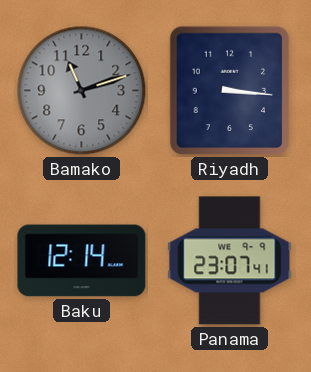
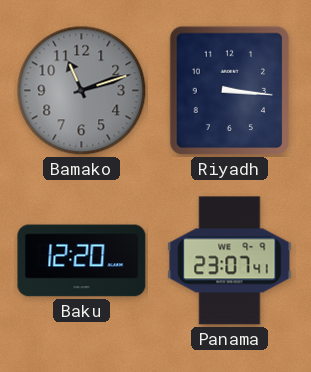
Baku: 12:14 -> 12:20
